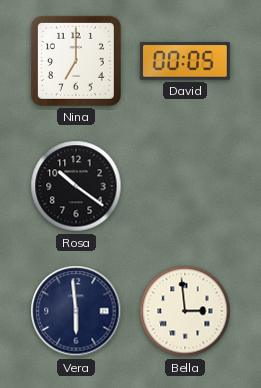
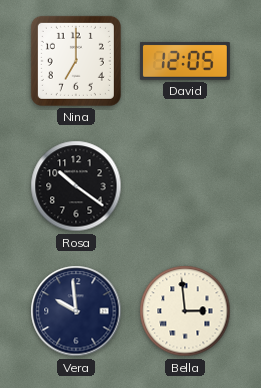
David: 00:05 -> 12:05
Vera: 5:59 -> 9:59
